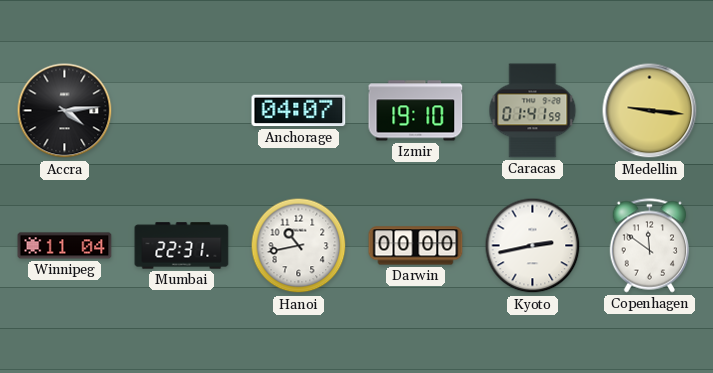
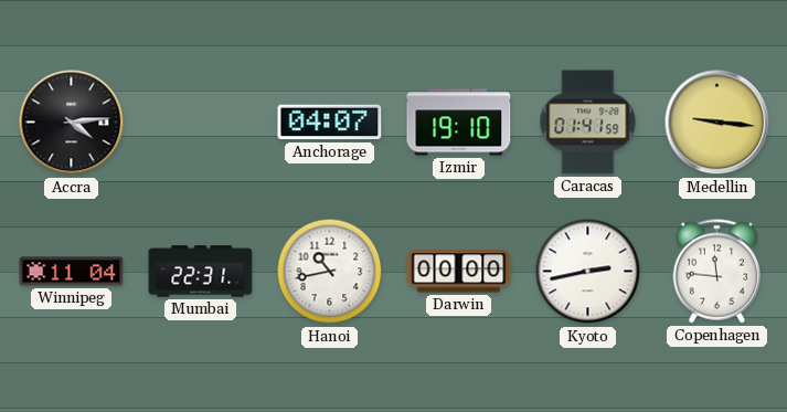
Copenhagen: 11:51 -> 11:46
